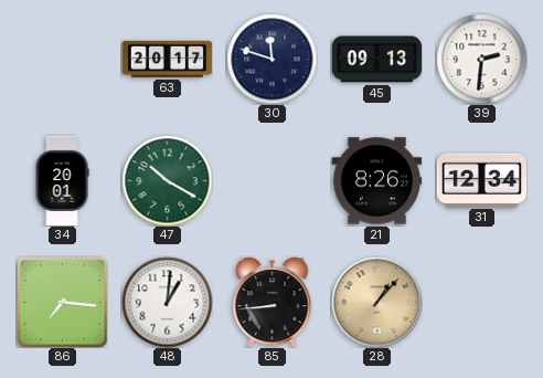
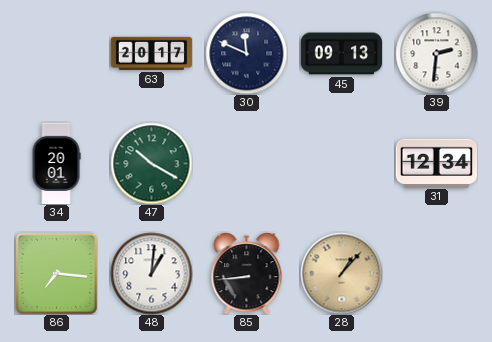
30: 11:48 -> 11:49
21: 8:26 -> none
